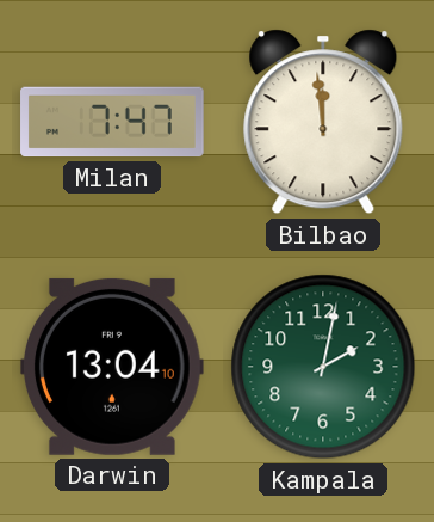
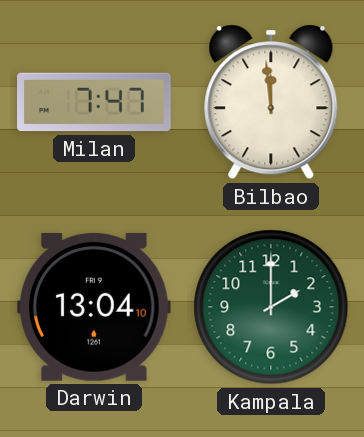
Kampala: 2:02 -> 2:00
